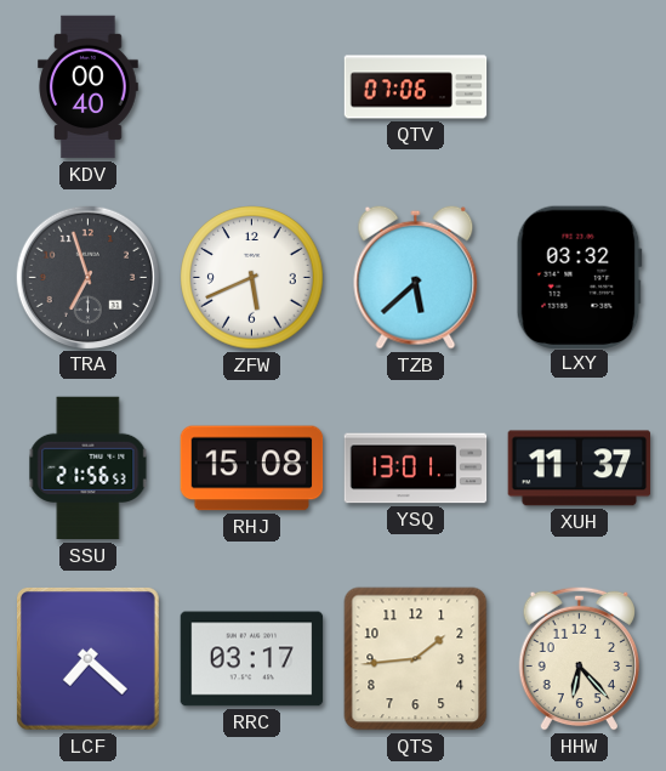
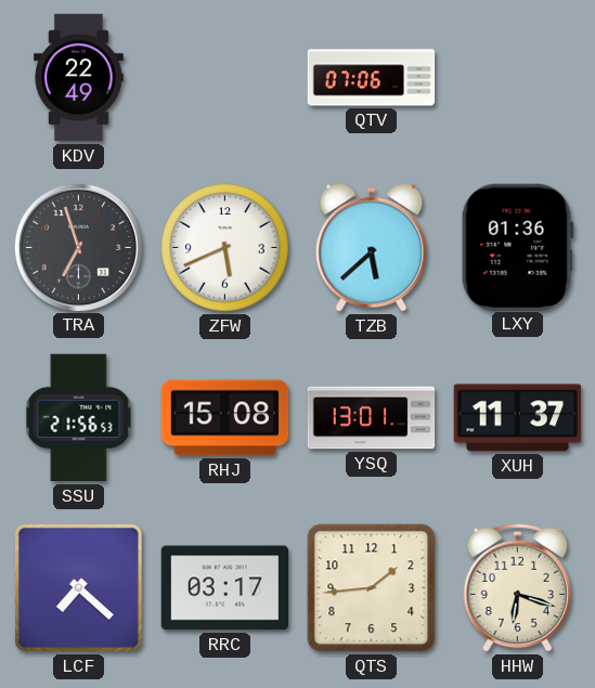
KDV: 00:40 -> 22:49
LXY: 03:32 -> 01:36
HHW: 6:23 -> 6:18
